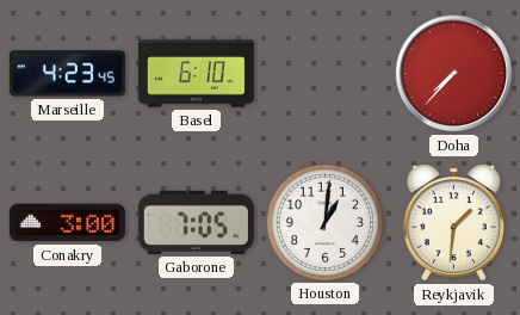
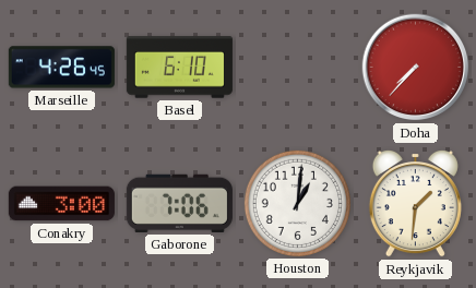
Marseille: 4:23 -> 4:26
Gaborone: 7:05 -> 7:06
